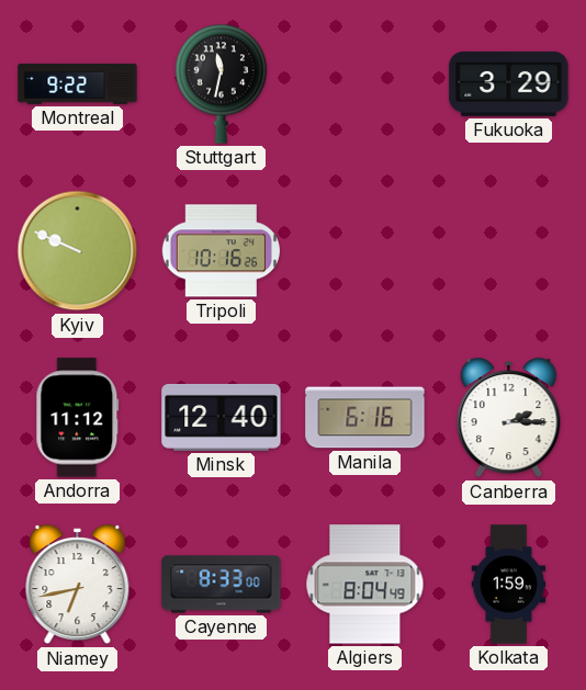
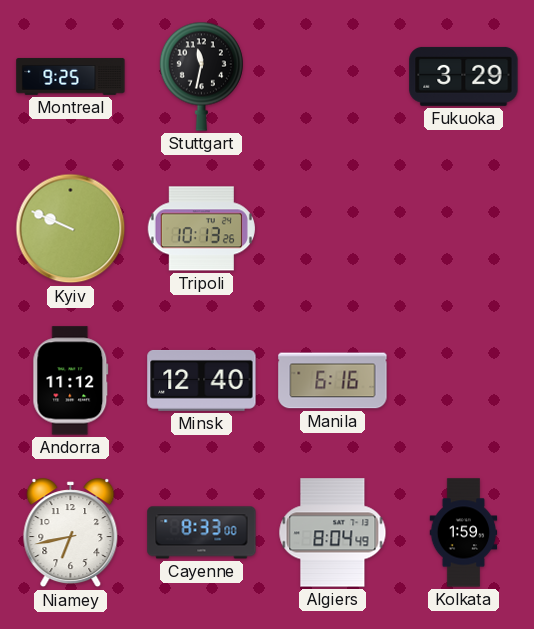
Montreal: 9:22 -> 9:25
Tripoli: 10:16 -> 10:13
Canberra: 2:15 -> none
